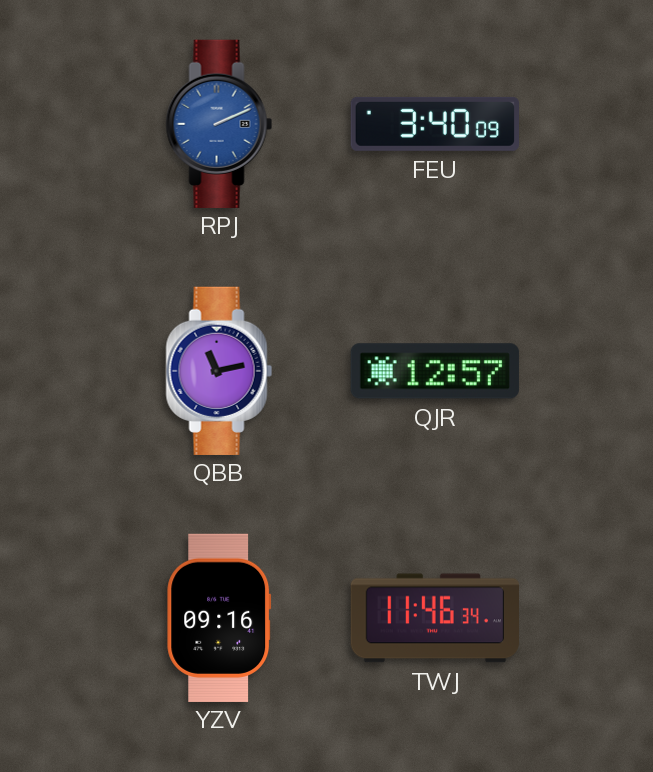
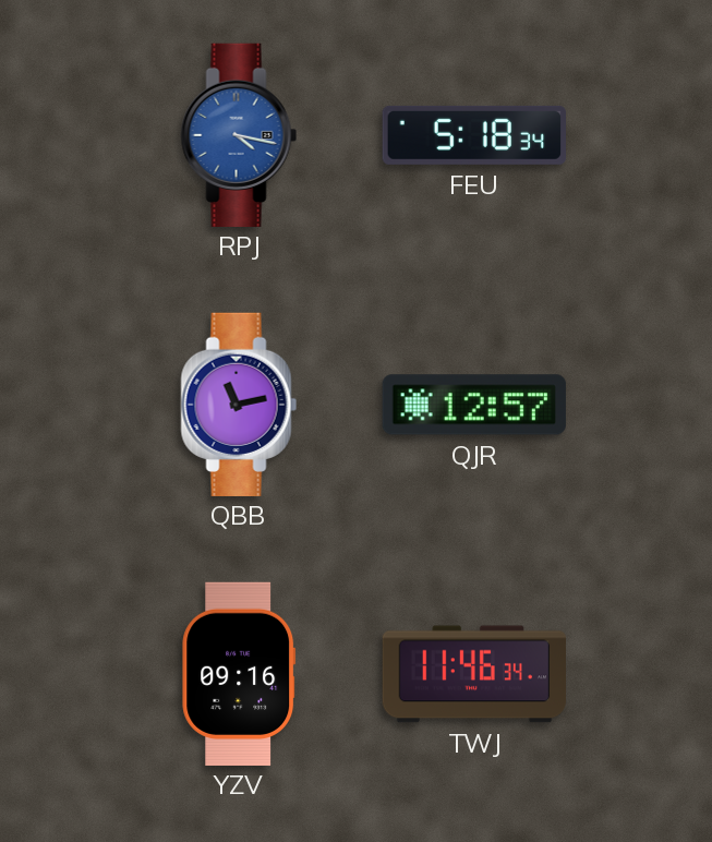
RPJ: 2:11 -> 4:17
FEU: 3:40 -> 5:18
